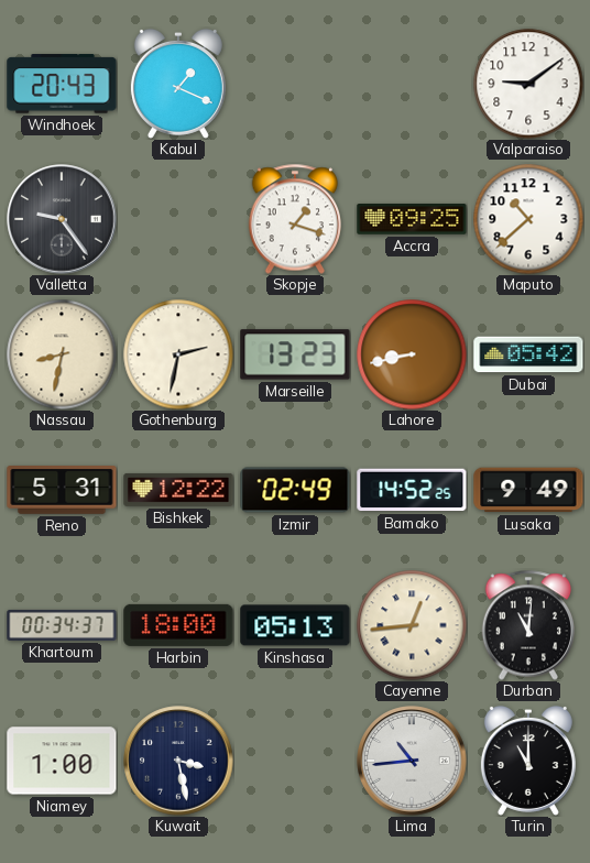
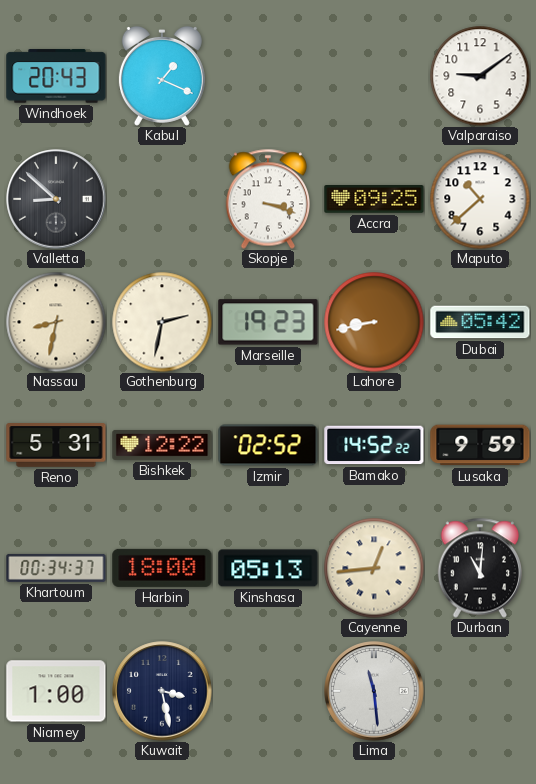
Valletta: 9:24 -> 8:52
Skopje: 1:18 -> 3:18
Marseille: 13:23 -> 19:23
Izmir: 02:49 -> 02:52
Bamako: 14:52:25 -> 14:52:22
Lusaka: 9:49 -> 9:59
Lima: 10:44 -> 11:29
Turin: 11:00 -> none
